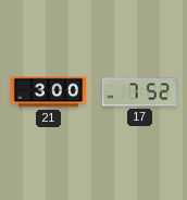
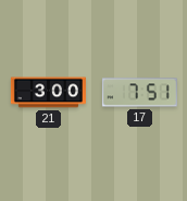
17: 7:52 -> 7:51
